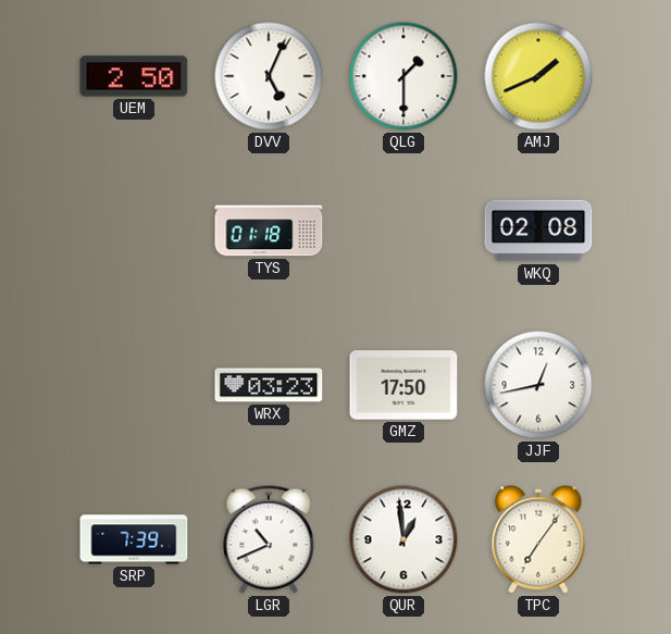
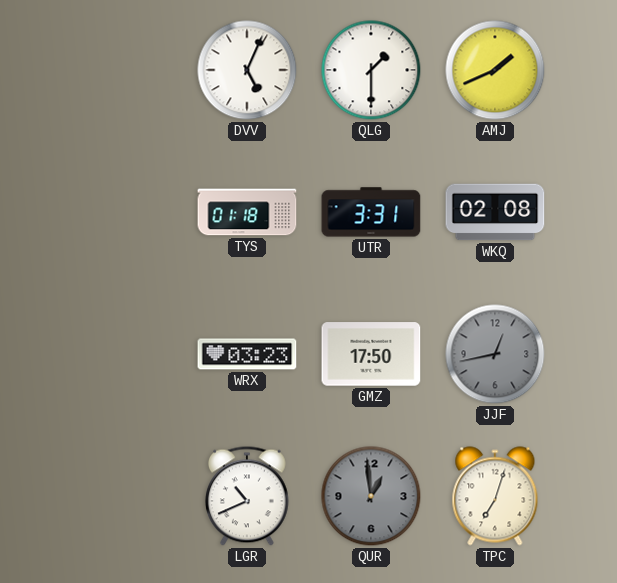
UEM: 2:50 -> none
UTR: none -> 3:31
JJF dial: white -> grey
SRP: 7:39 -> none
QUR dial: white -> grey
TPC: 7:06 -> 7:03
